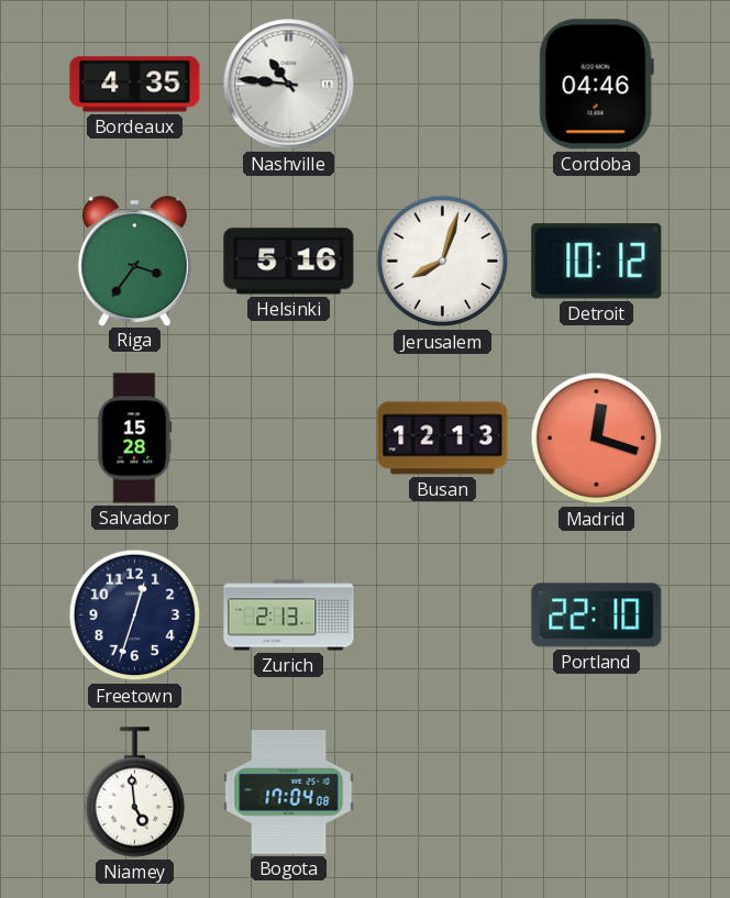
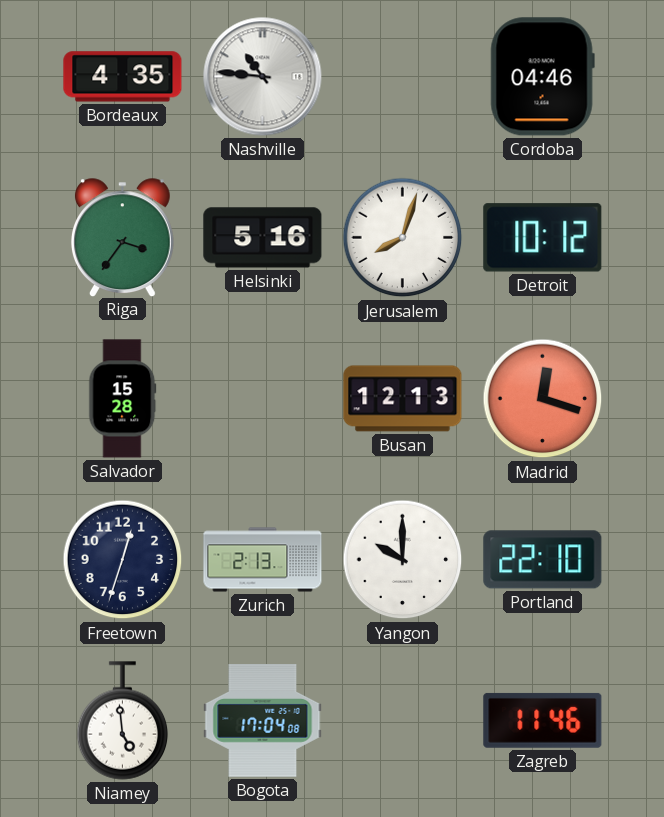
Yangon: none -> 10:00
Zagreb: none -> 11:46
